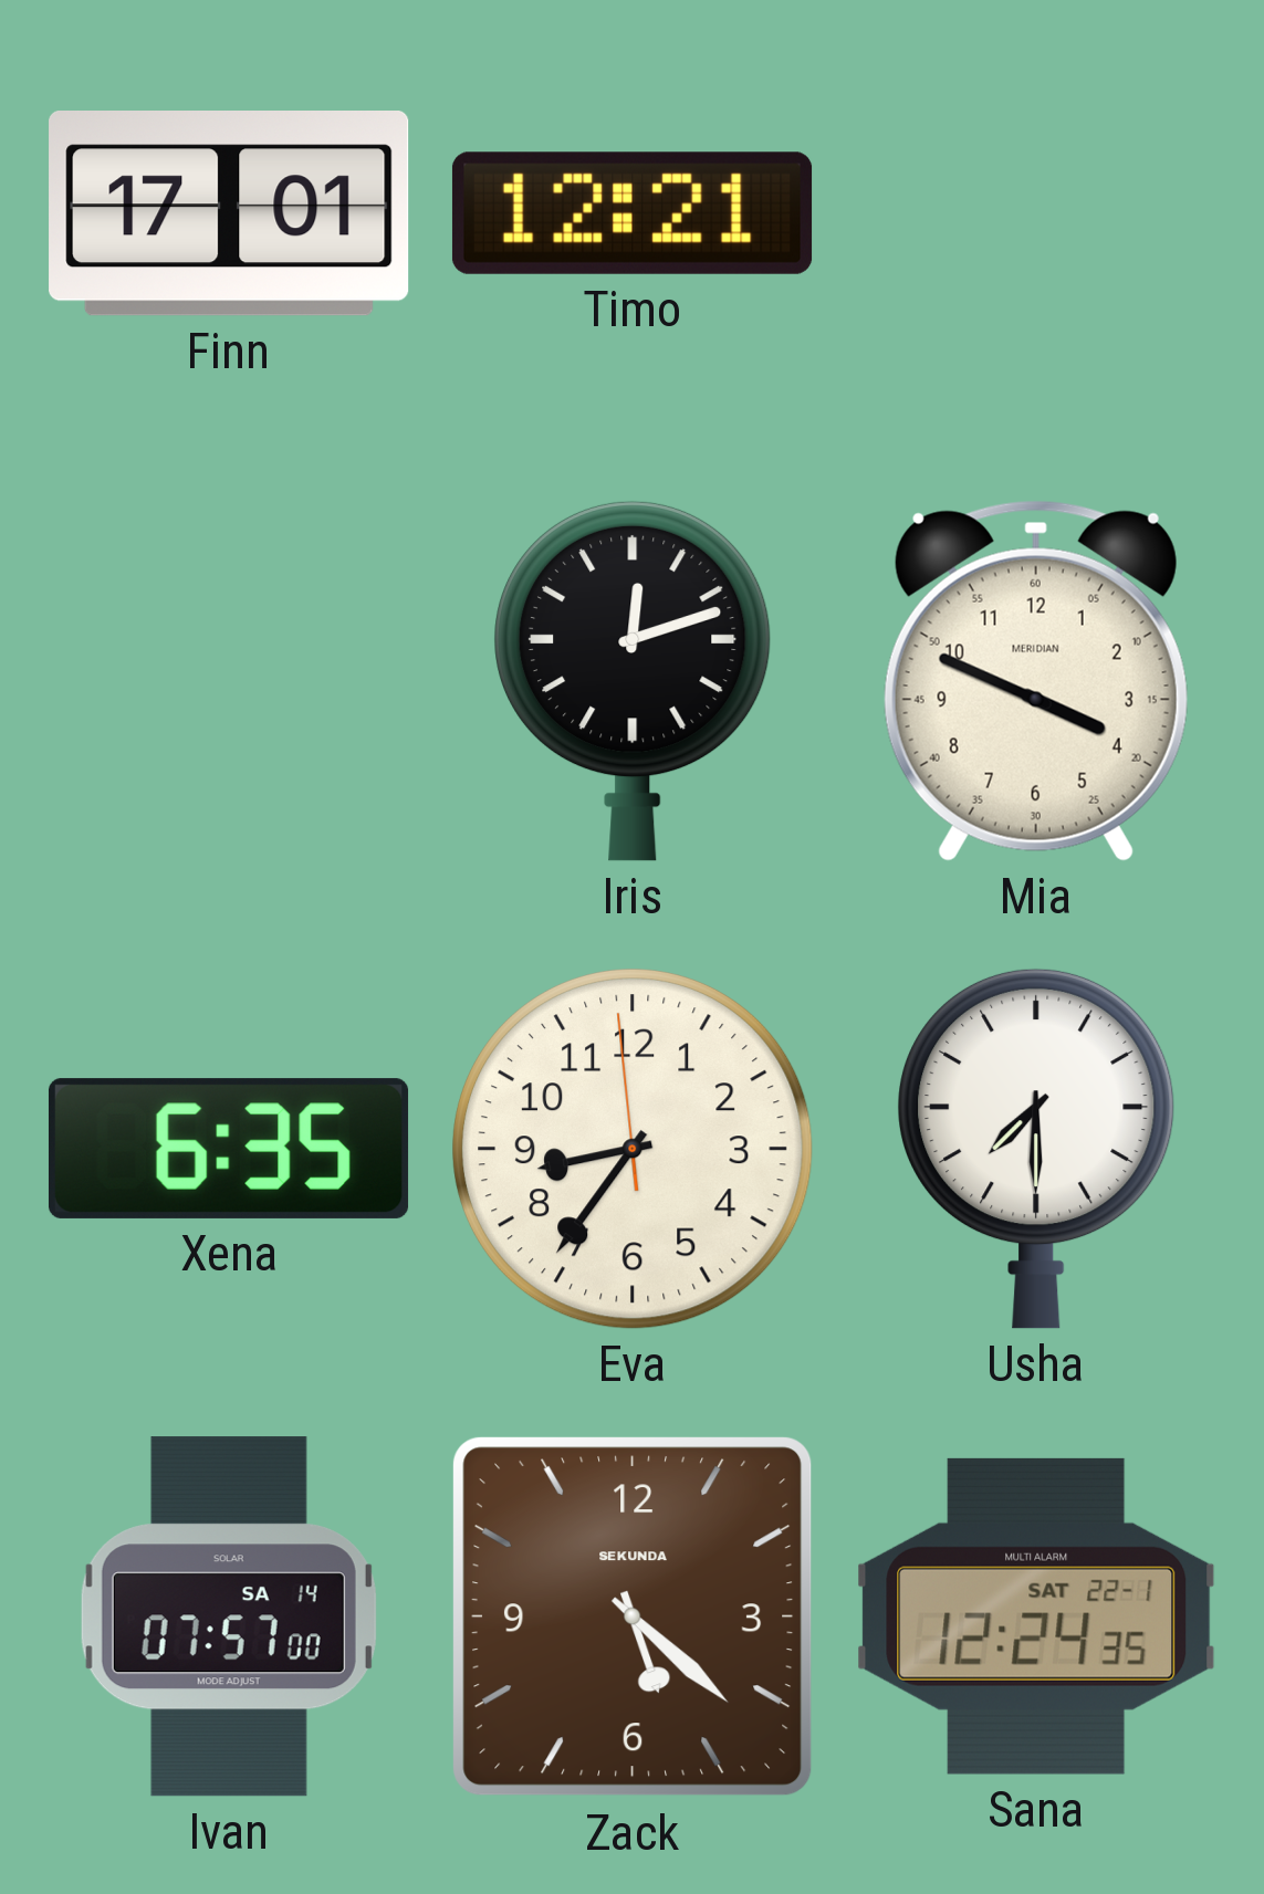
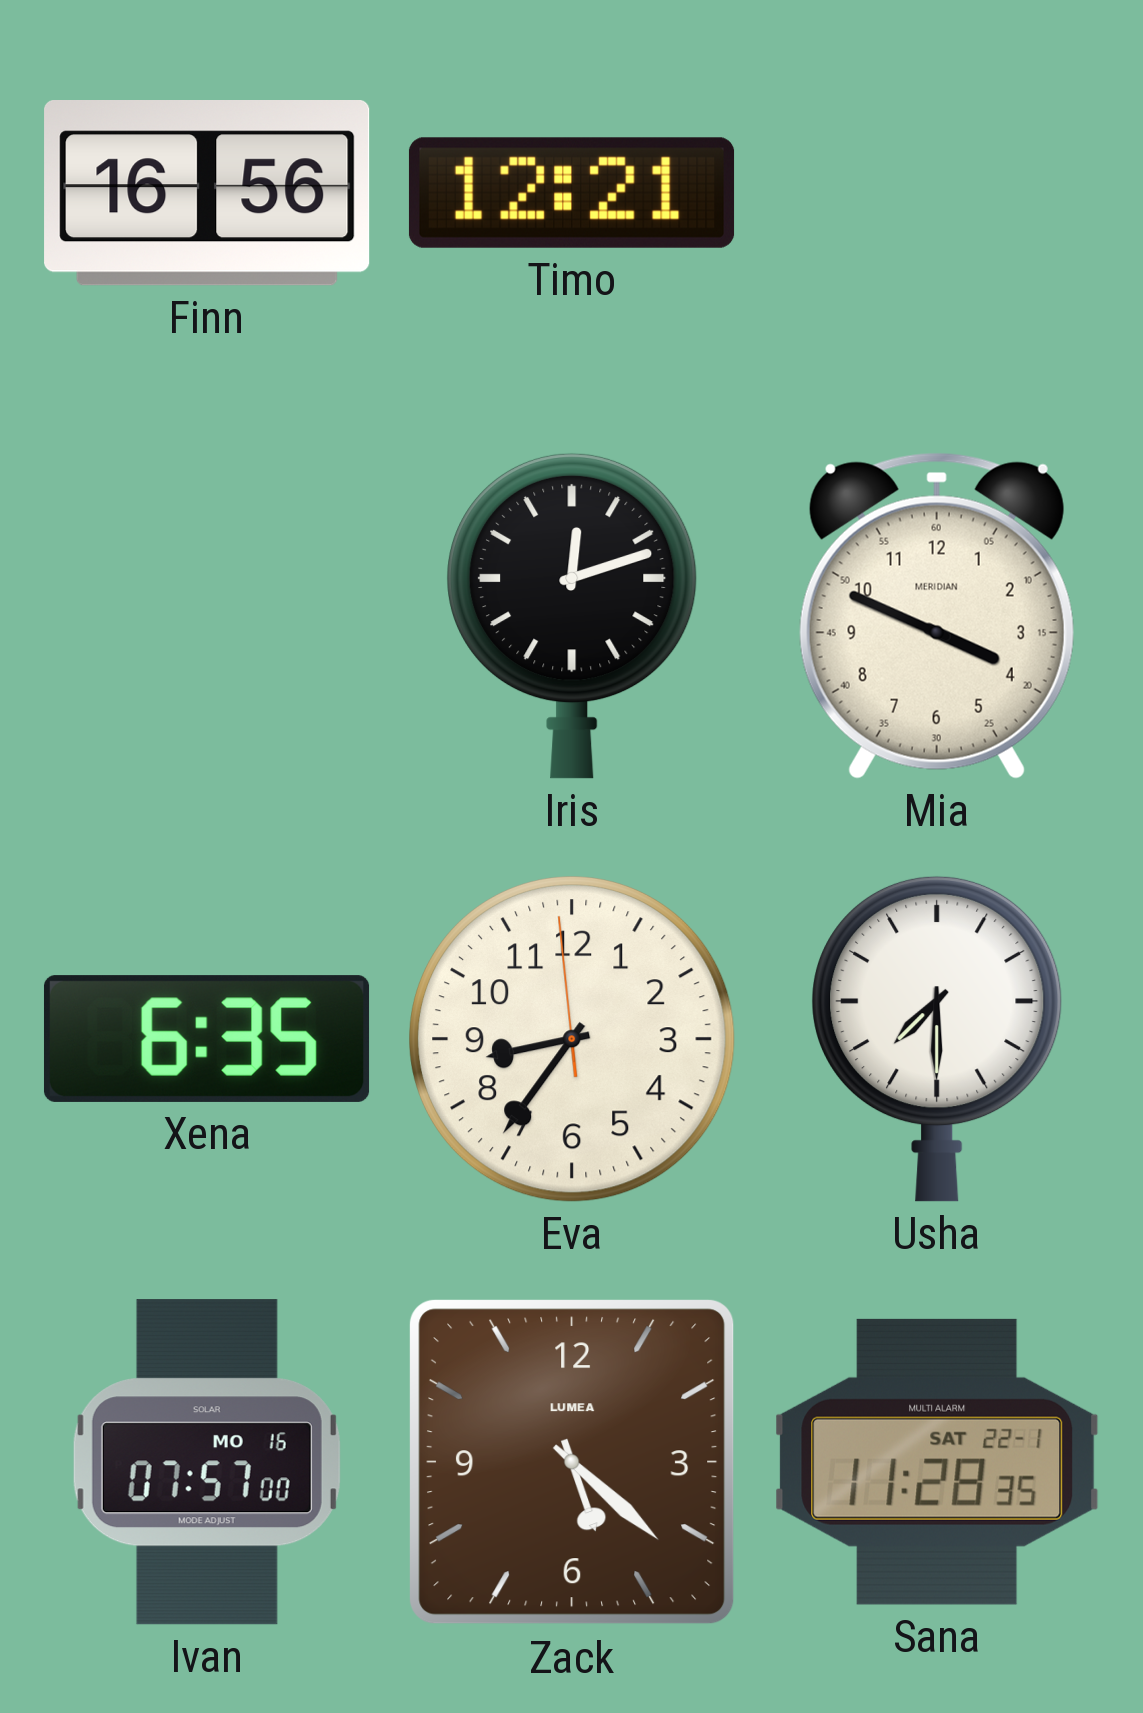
Finn: 17:01 -> 16:56
Ivan date: SA 14 -> MO 16
Zack brand: SEKUNDA -> LUMEA
Sana: 12:24 -> 11:28
